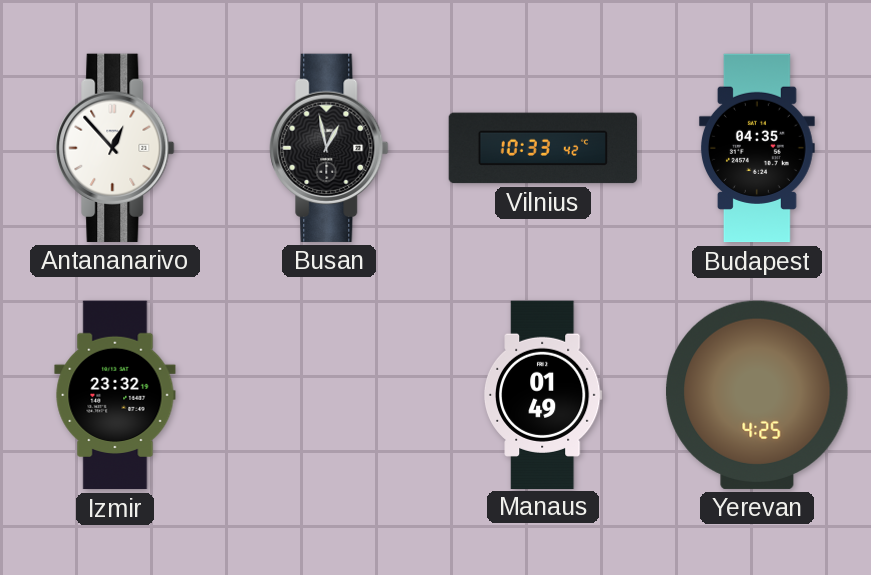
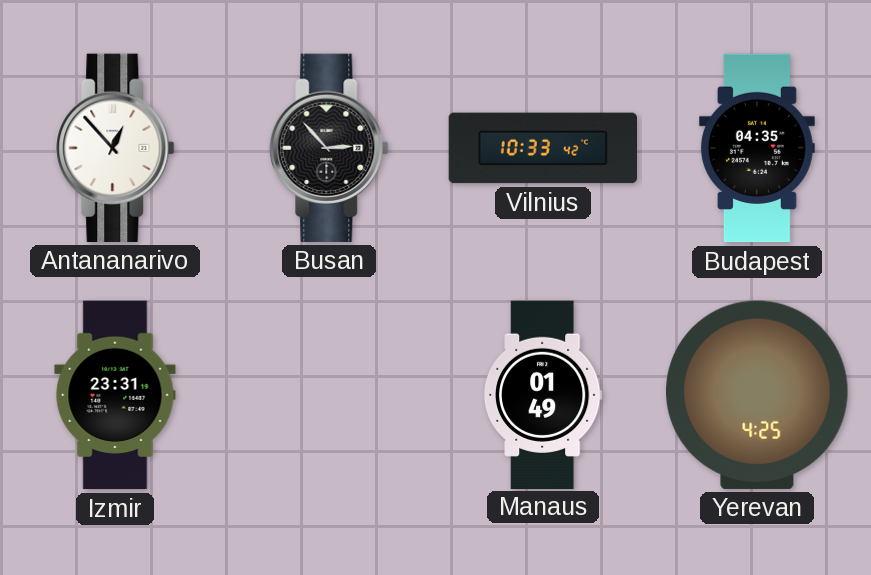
Busan: 12:58 -> 2:53
Izmir: 23:32 -> 23:31
